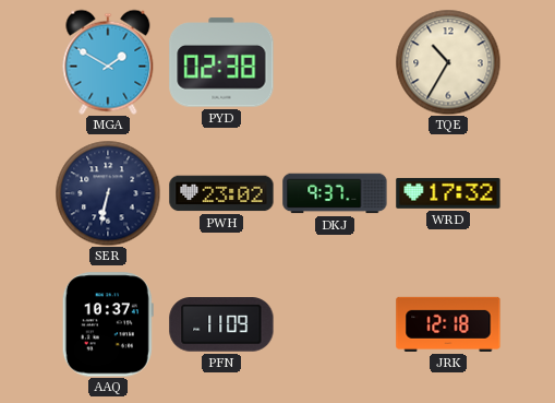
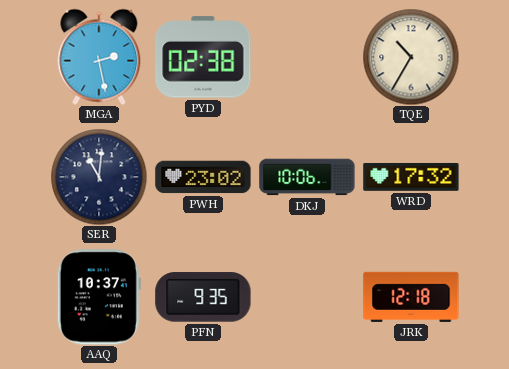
MGA: 1:50 -> 2:28
SER: 6:32 -> 11:01
DKJ: 9:37 -> 10:06
PFN: 11:09 -> 9:35
